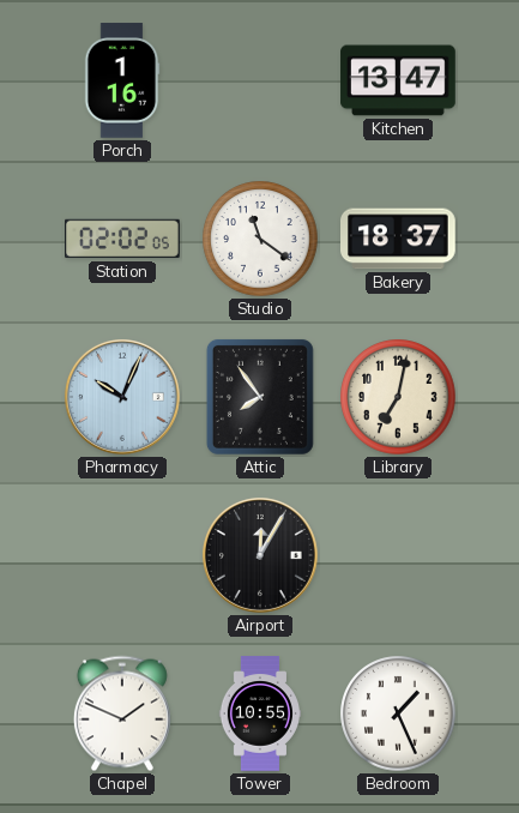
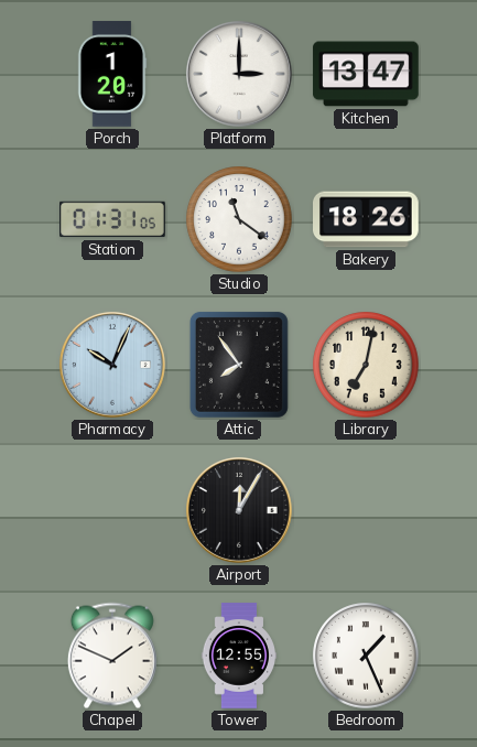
Porch: 1:16 -> 1:20
Platform: none -> 3:00
Station: 02:02 -> 01:31
Bakery: 18:37 -> 18:26
Tower: 10:55 -> 12:55
